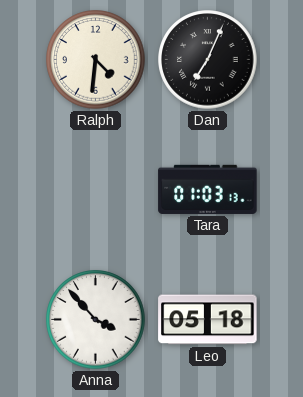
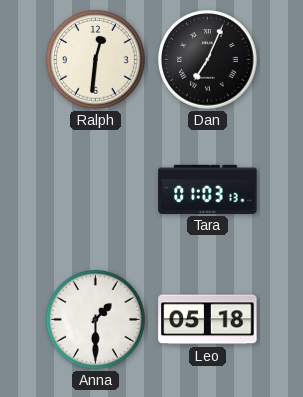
Ralph: 4:31 -> 12:31
Anna: 3:53 -> 1:30
